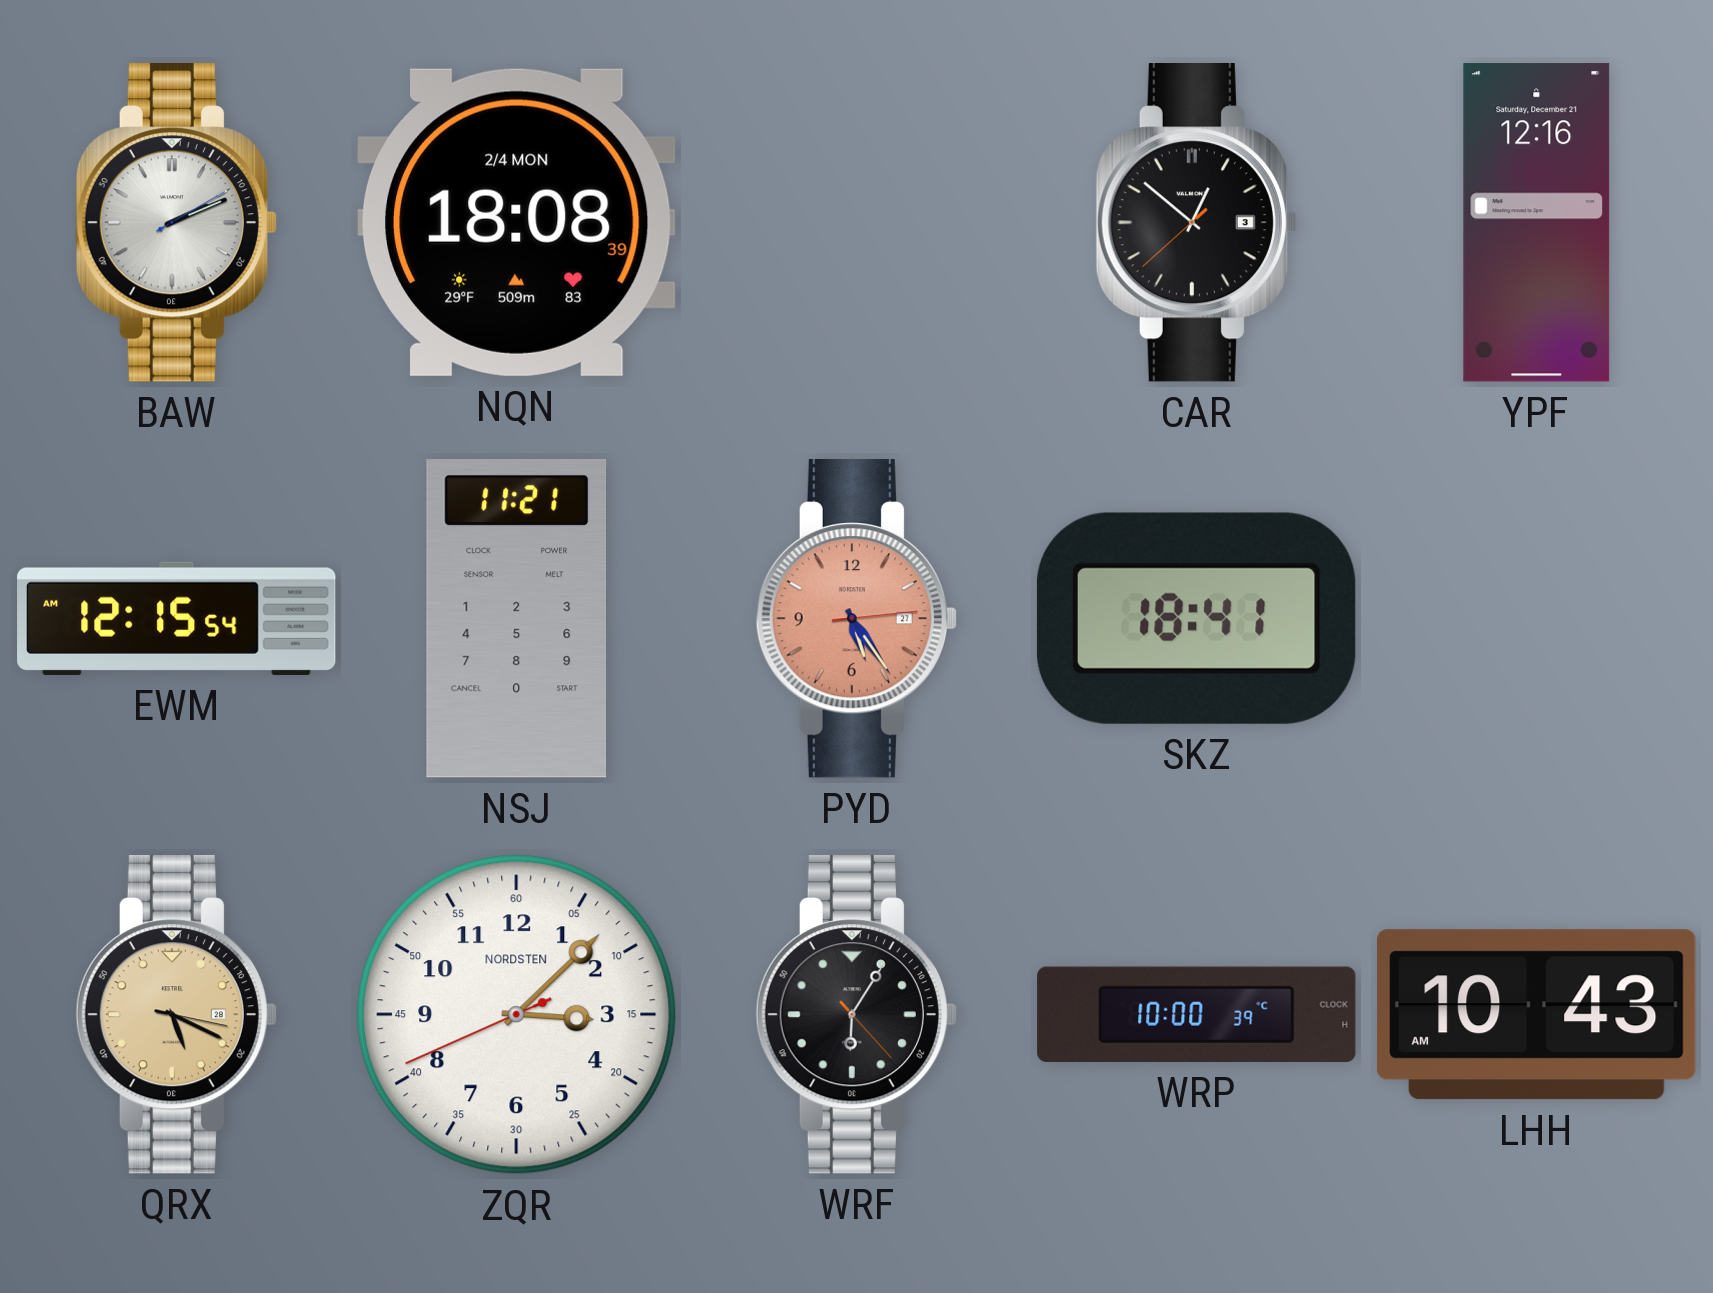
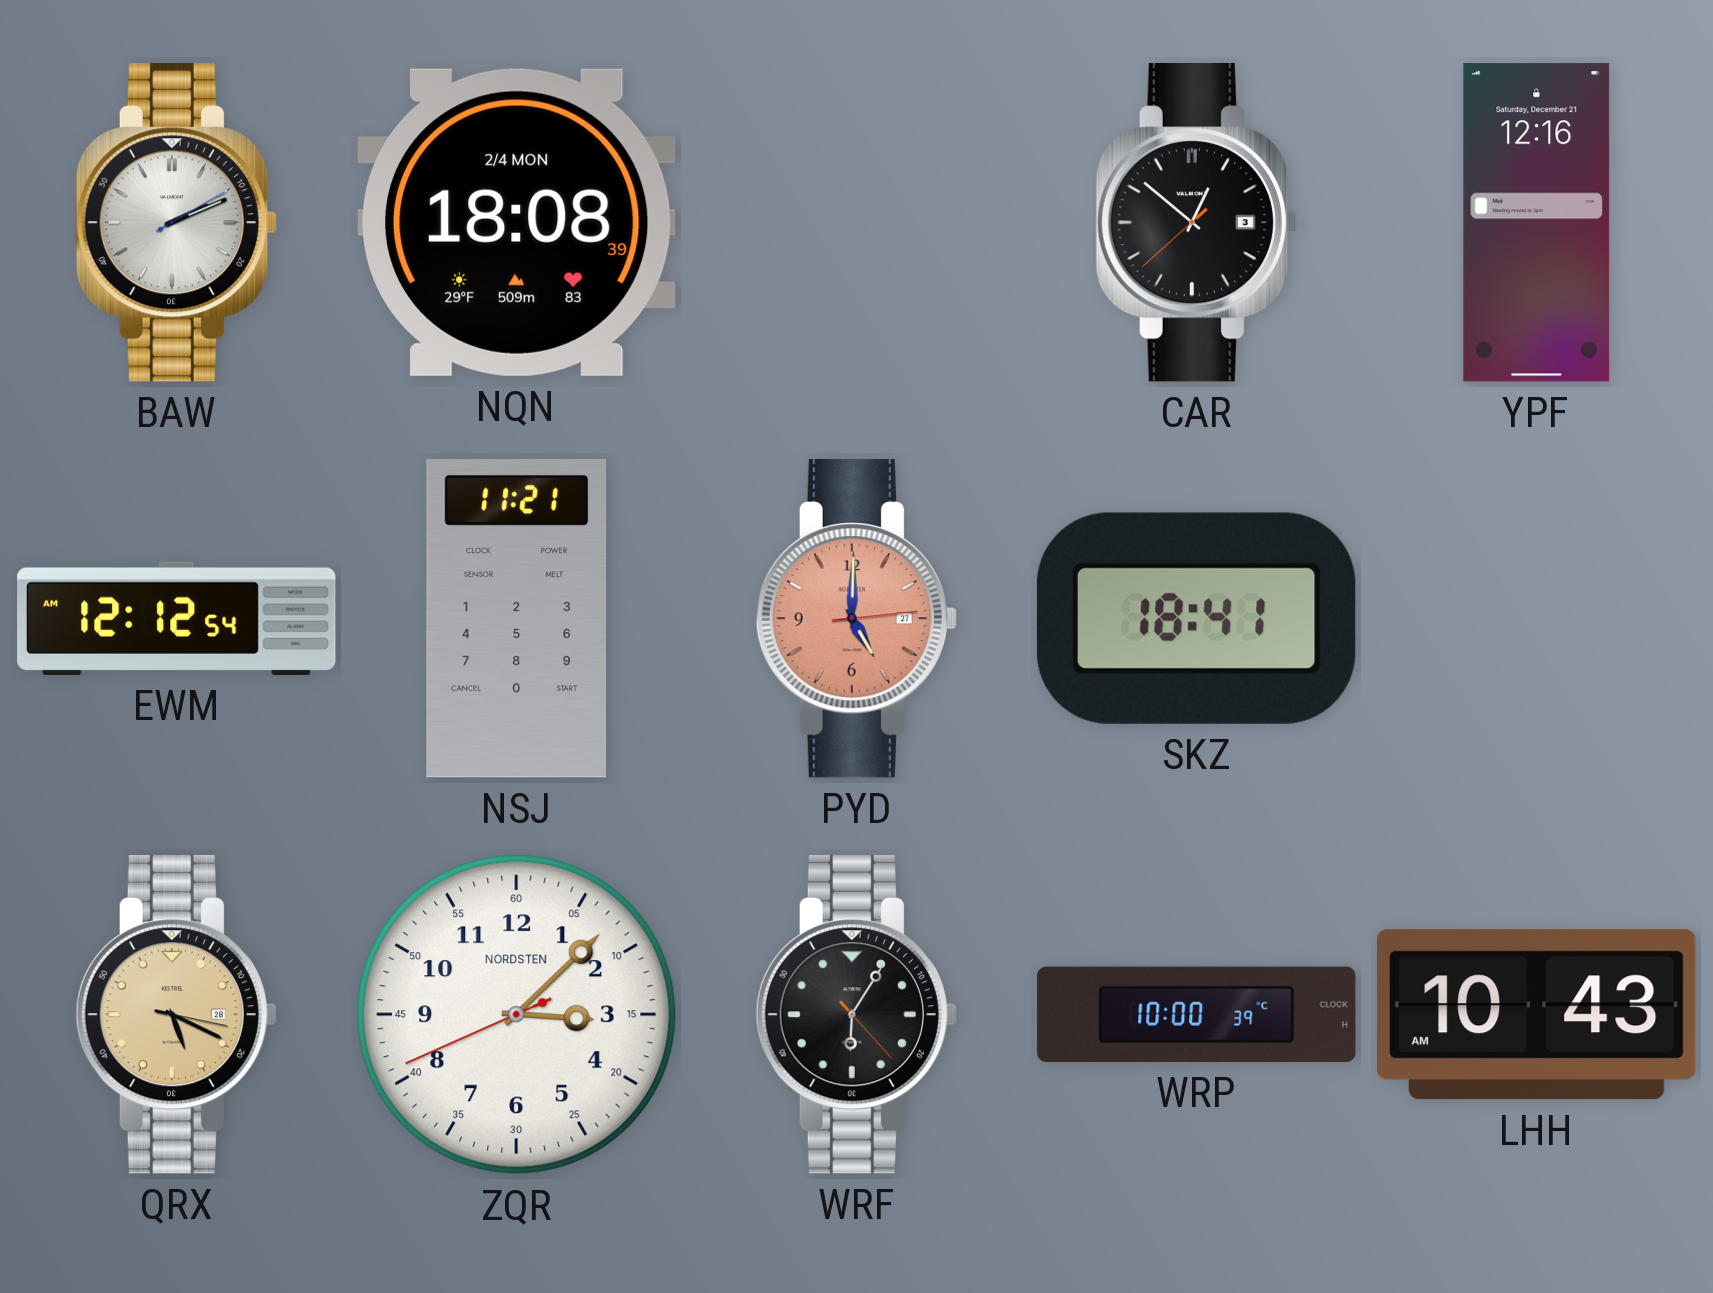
EWM: 12:15 -> 12:12
PYD: 5:24 -> 5:00
